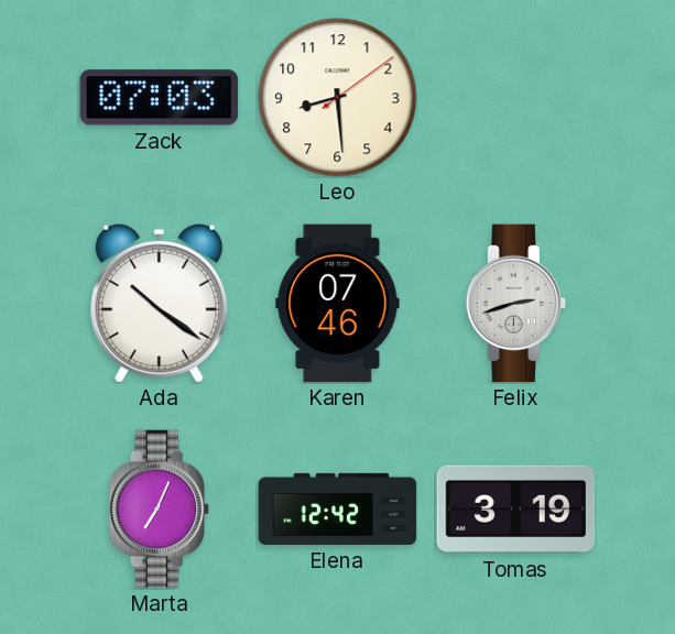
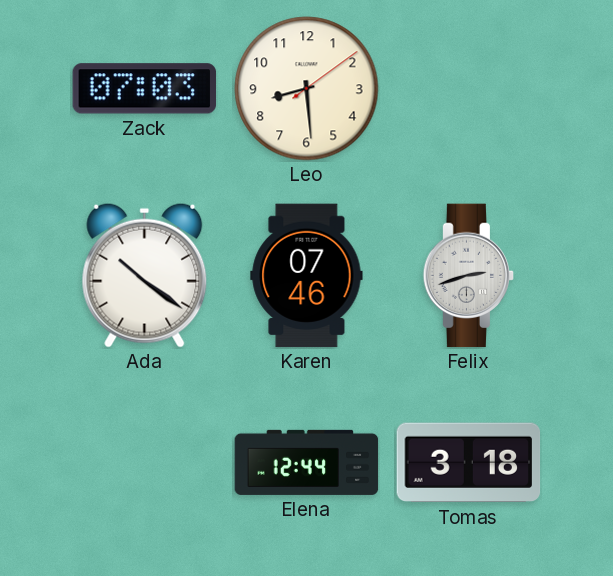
Marta: 7:04 -> none
Elena: 12:42 -> 12:44
Tomas: 3:19 -> 3:18
